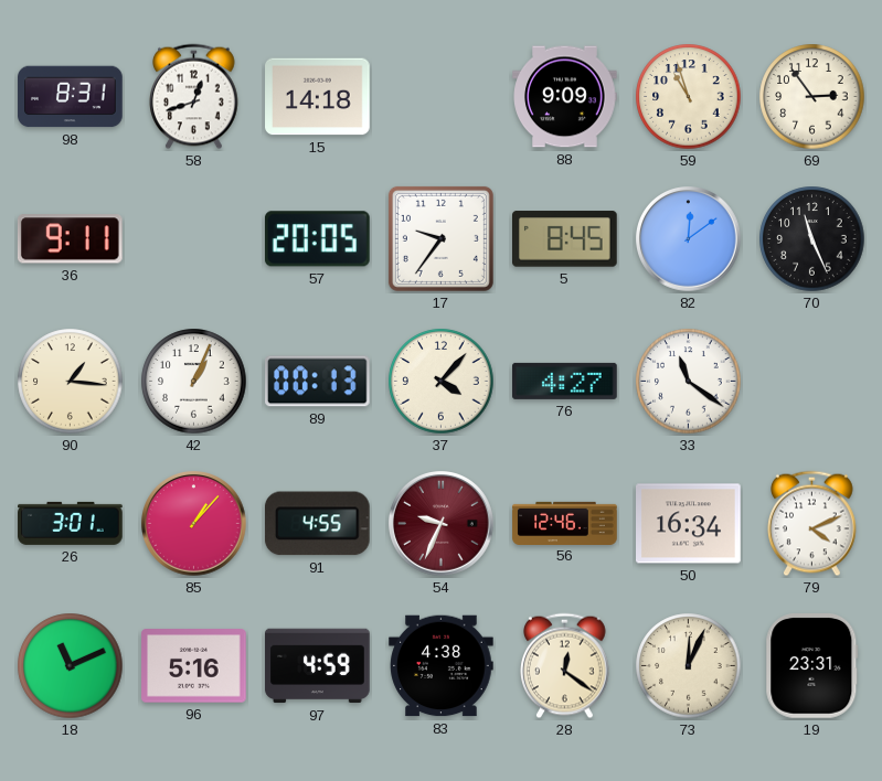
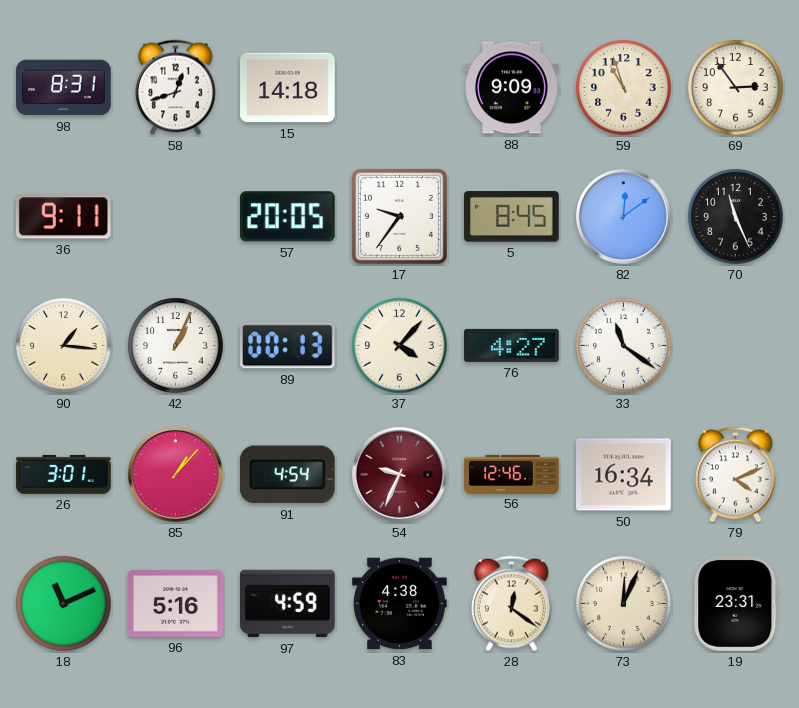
91: 4:55 -> 4:54
